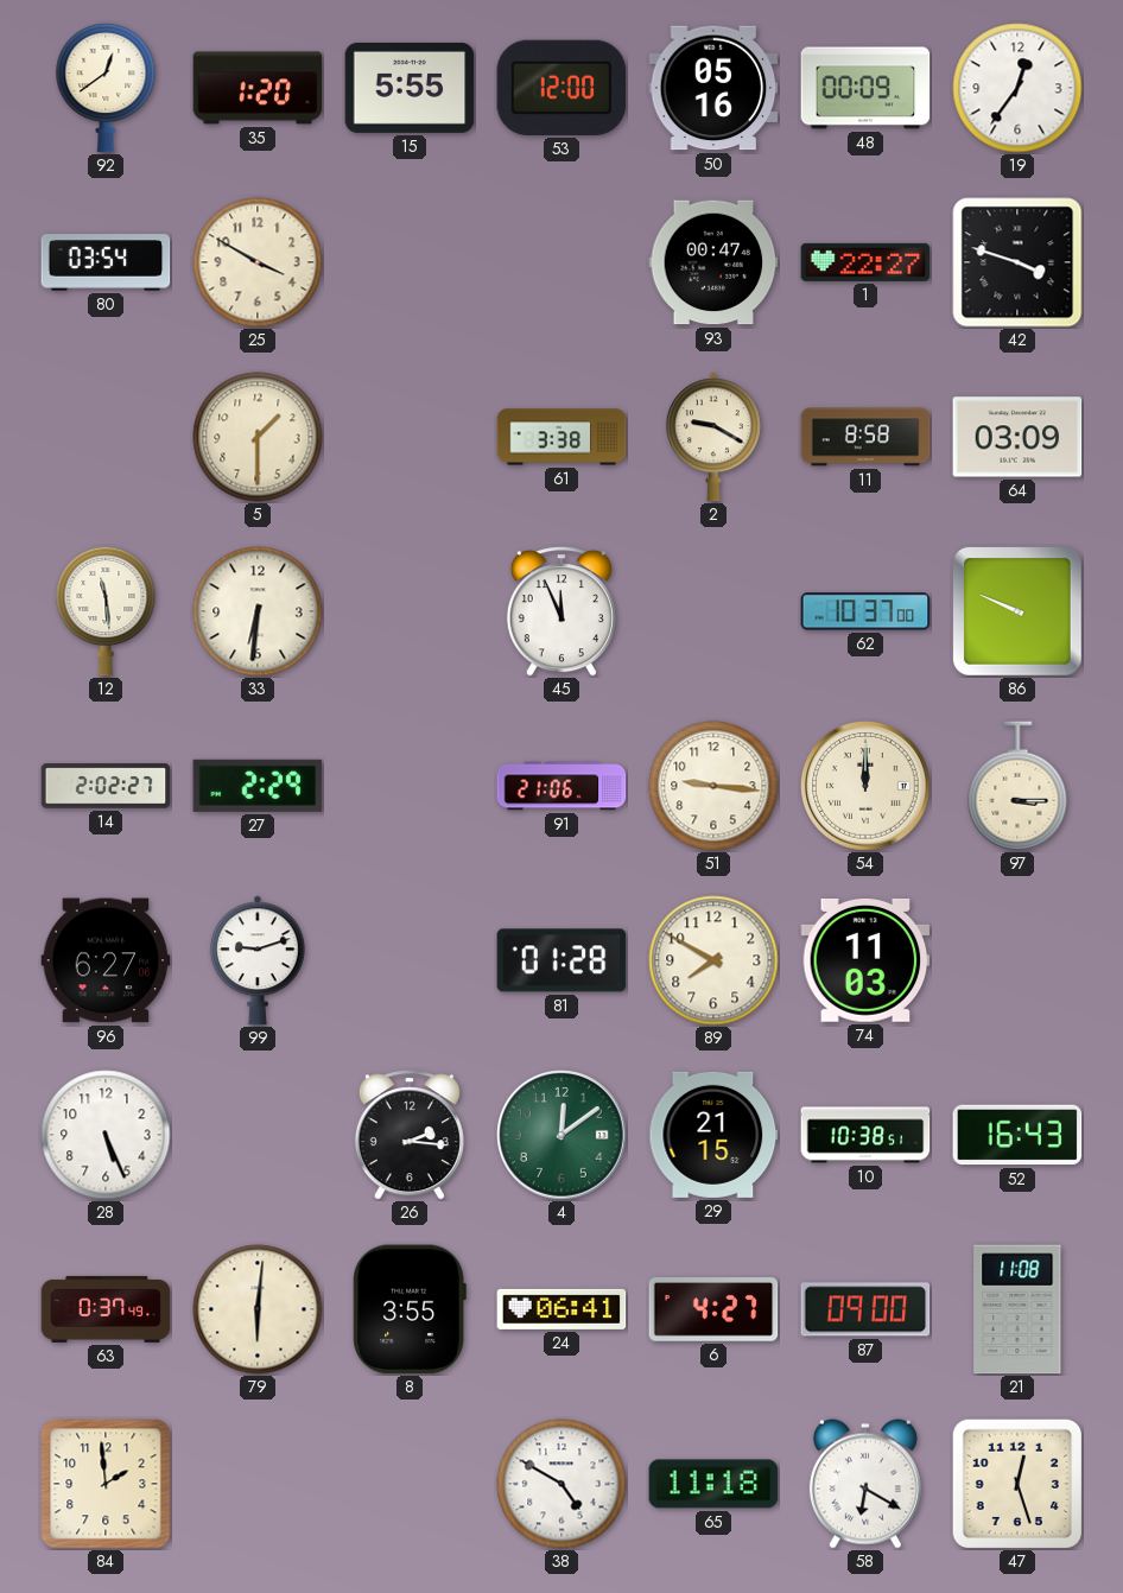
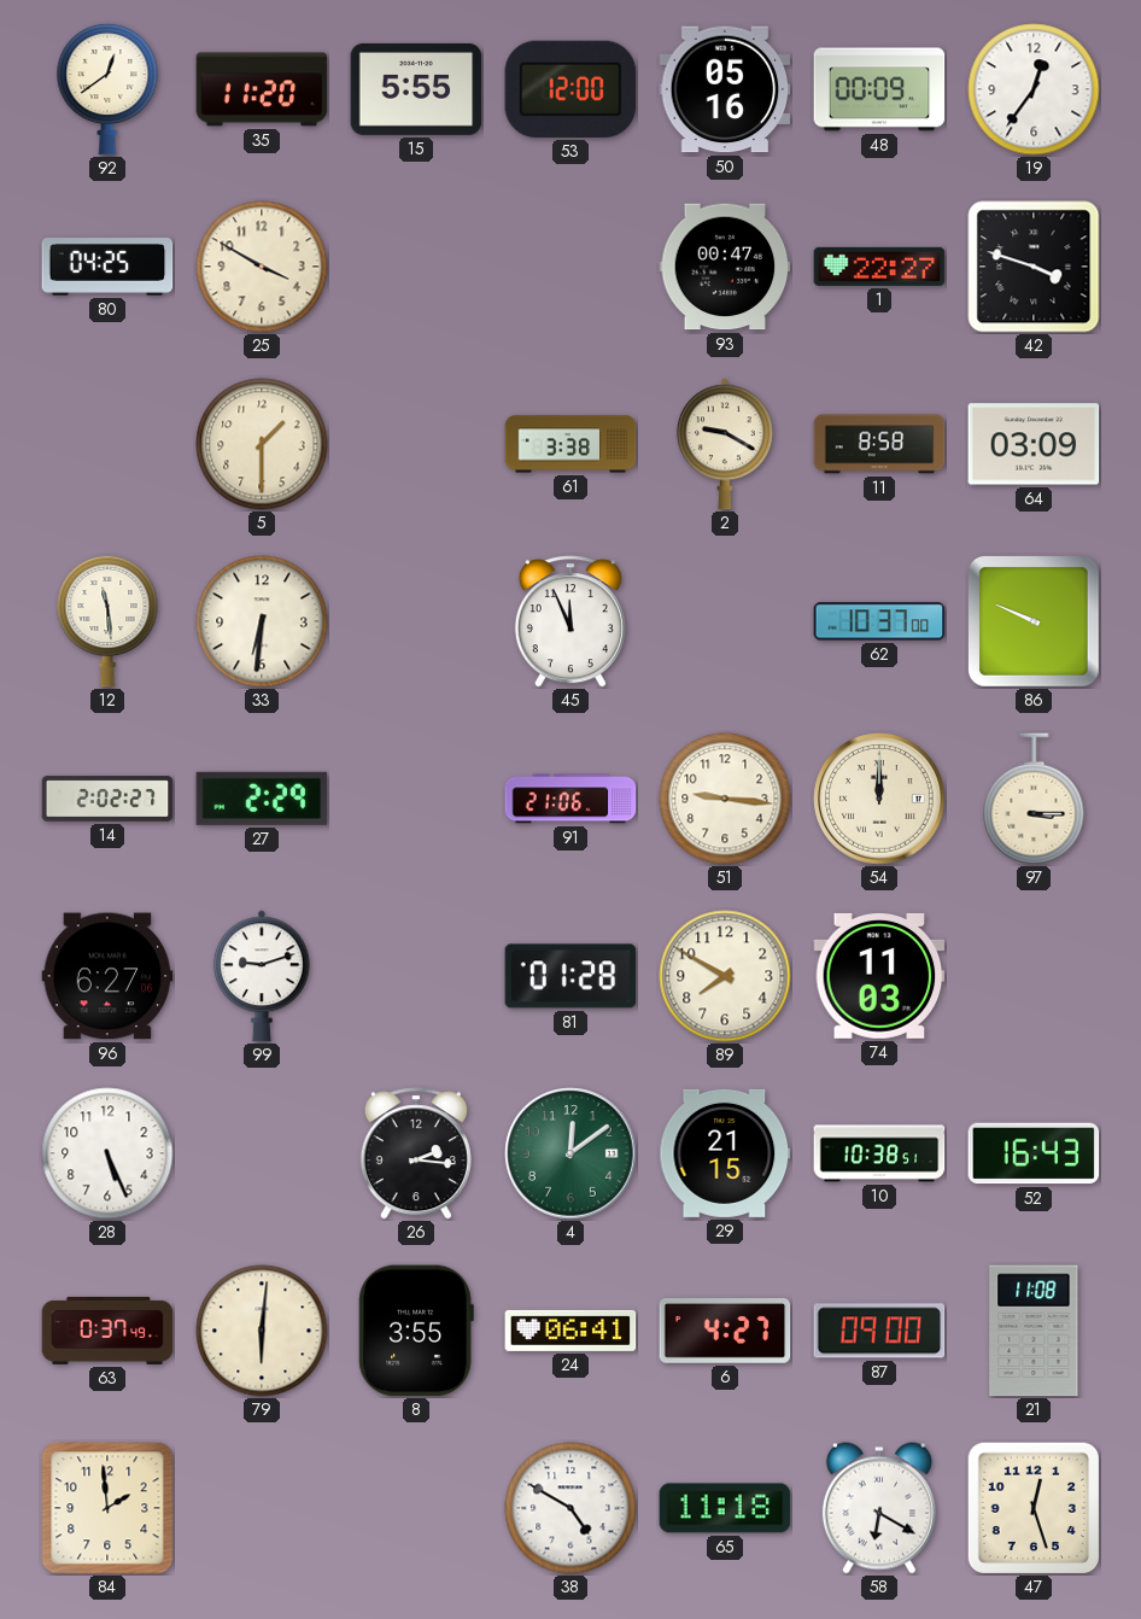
35: 1:20 -> 11:20
80: 03:54 -> 04:25
